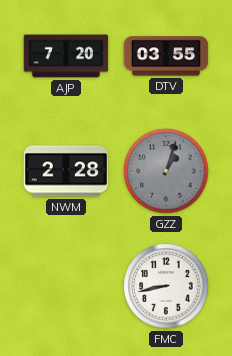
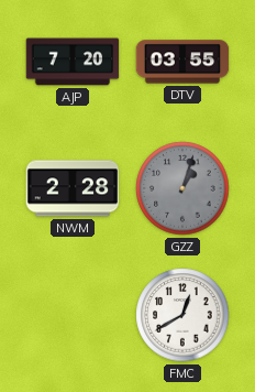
FMC: 8:43 -> 12:40
